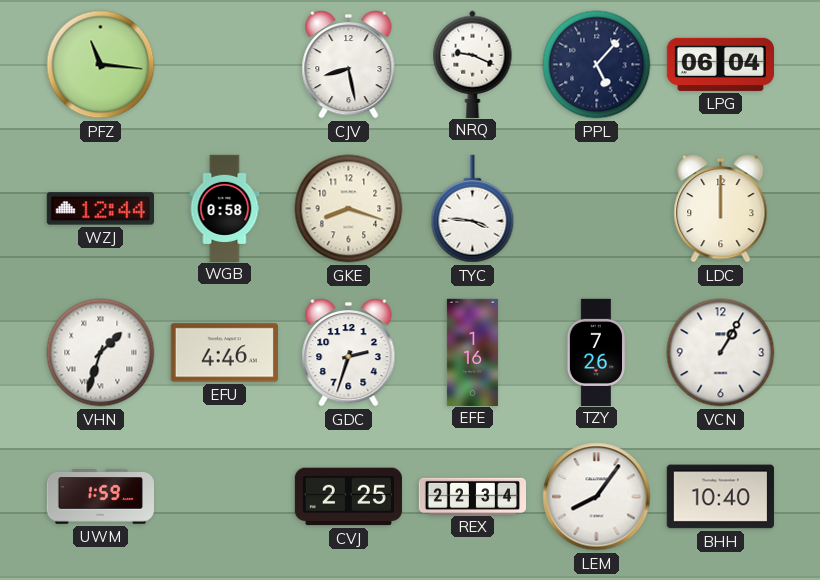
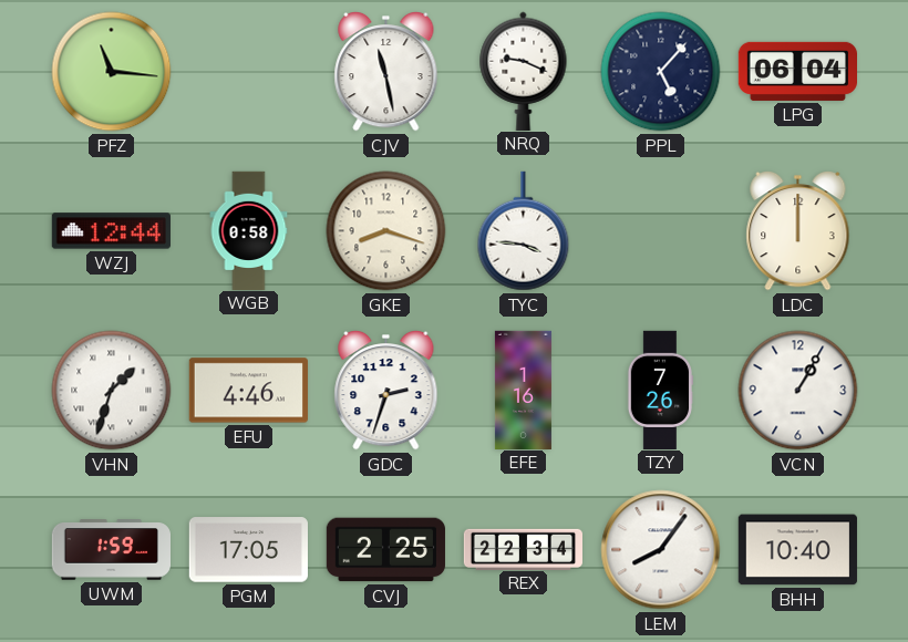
CJV: 8:28 -> 11:28
PGM: none -> 17:05
